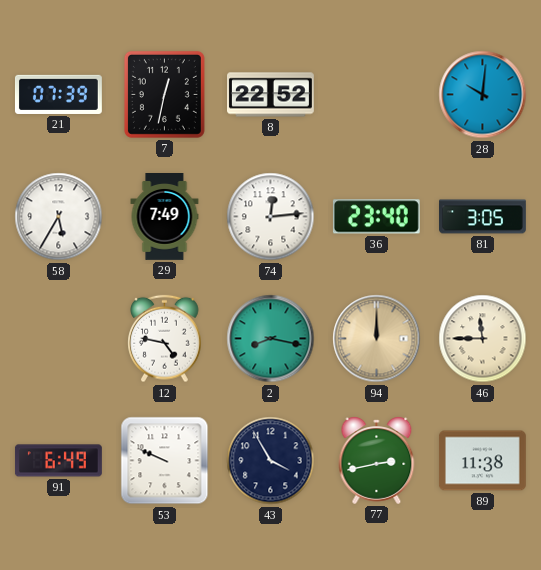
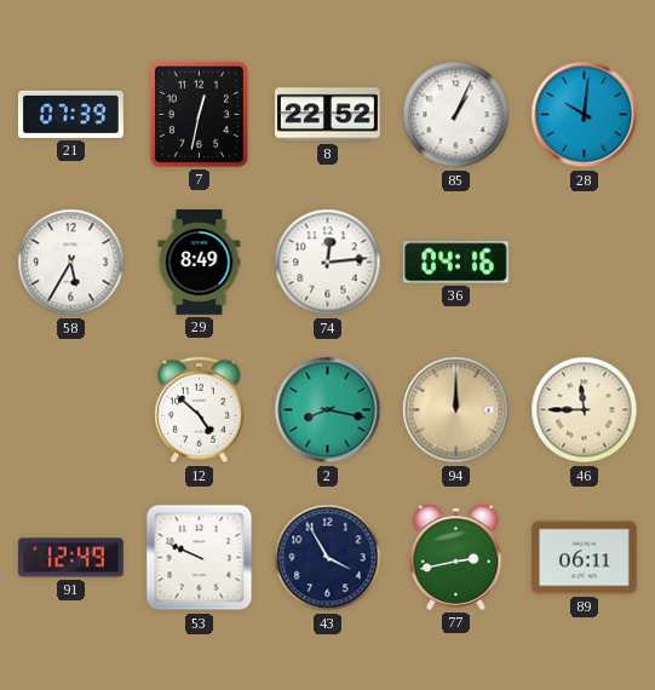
85: none -> 1:04
29: 7:49 -> 8:49
36: 23:40 -> 04:16
81: 3:05 -> none
12: 4:47 -> 4:52
91: 6:49 -> 12:49
89: 11:38 -> 06:11
